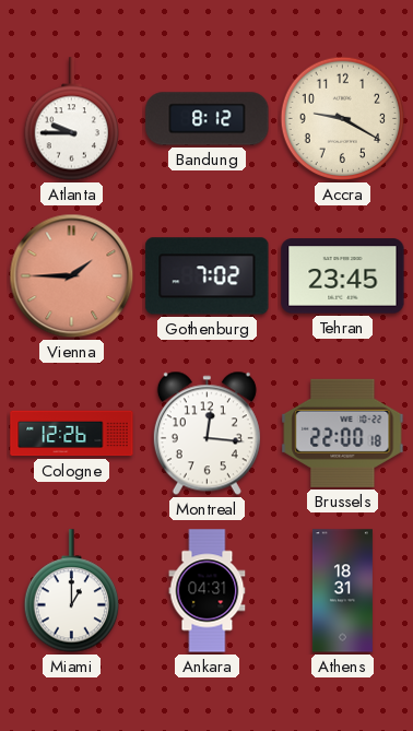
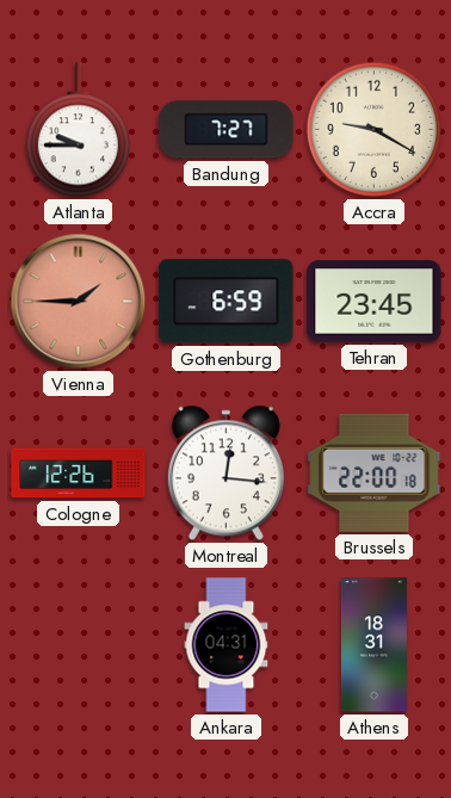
Bandung: 8:12 -> 7:27
Gothenburg: 7:02 -> 6:59
Miami: 1:00 -> none
